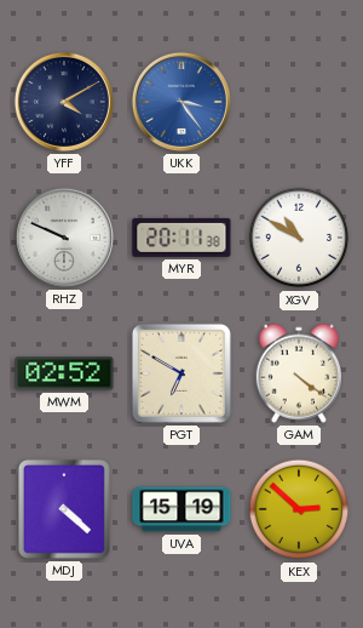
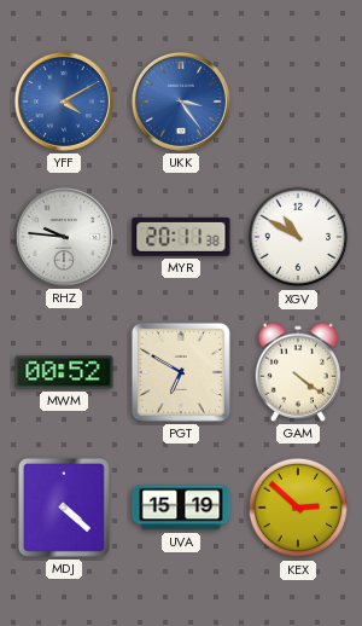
YFF dial: navy -> blue
RHZ: 9:49 -> 9:46
MWM: 02:52 -> 00:52
